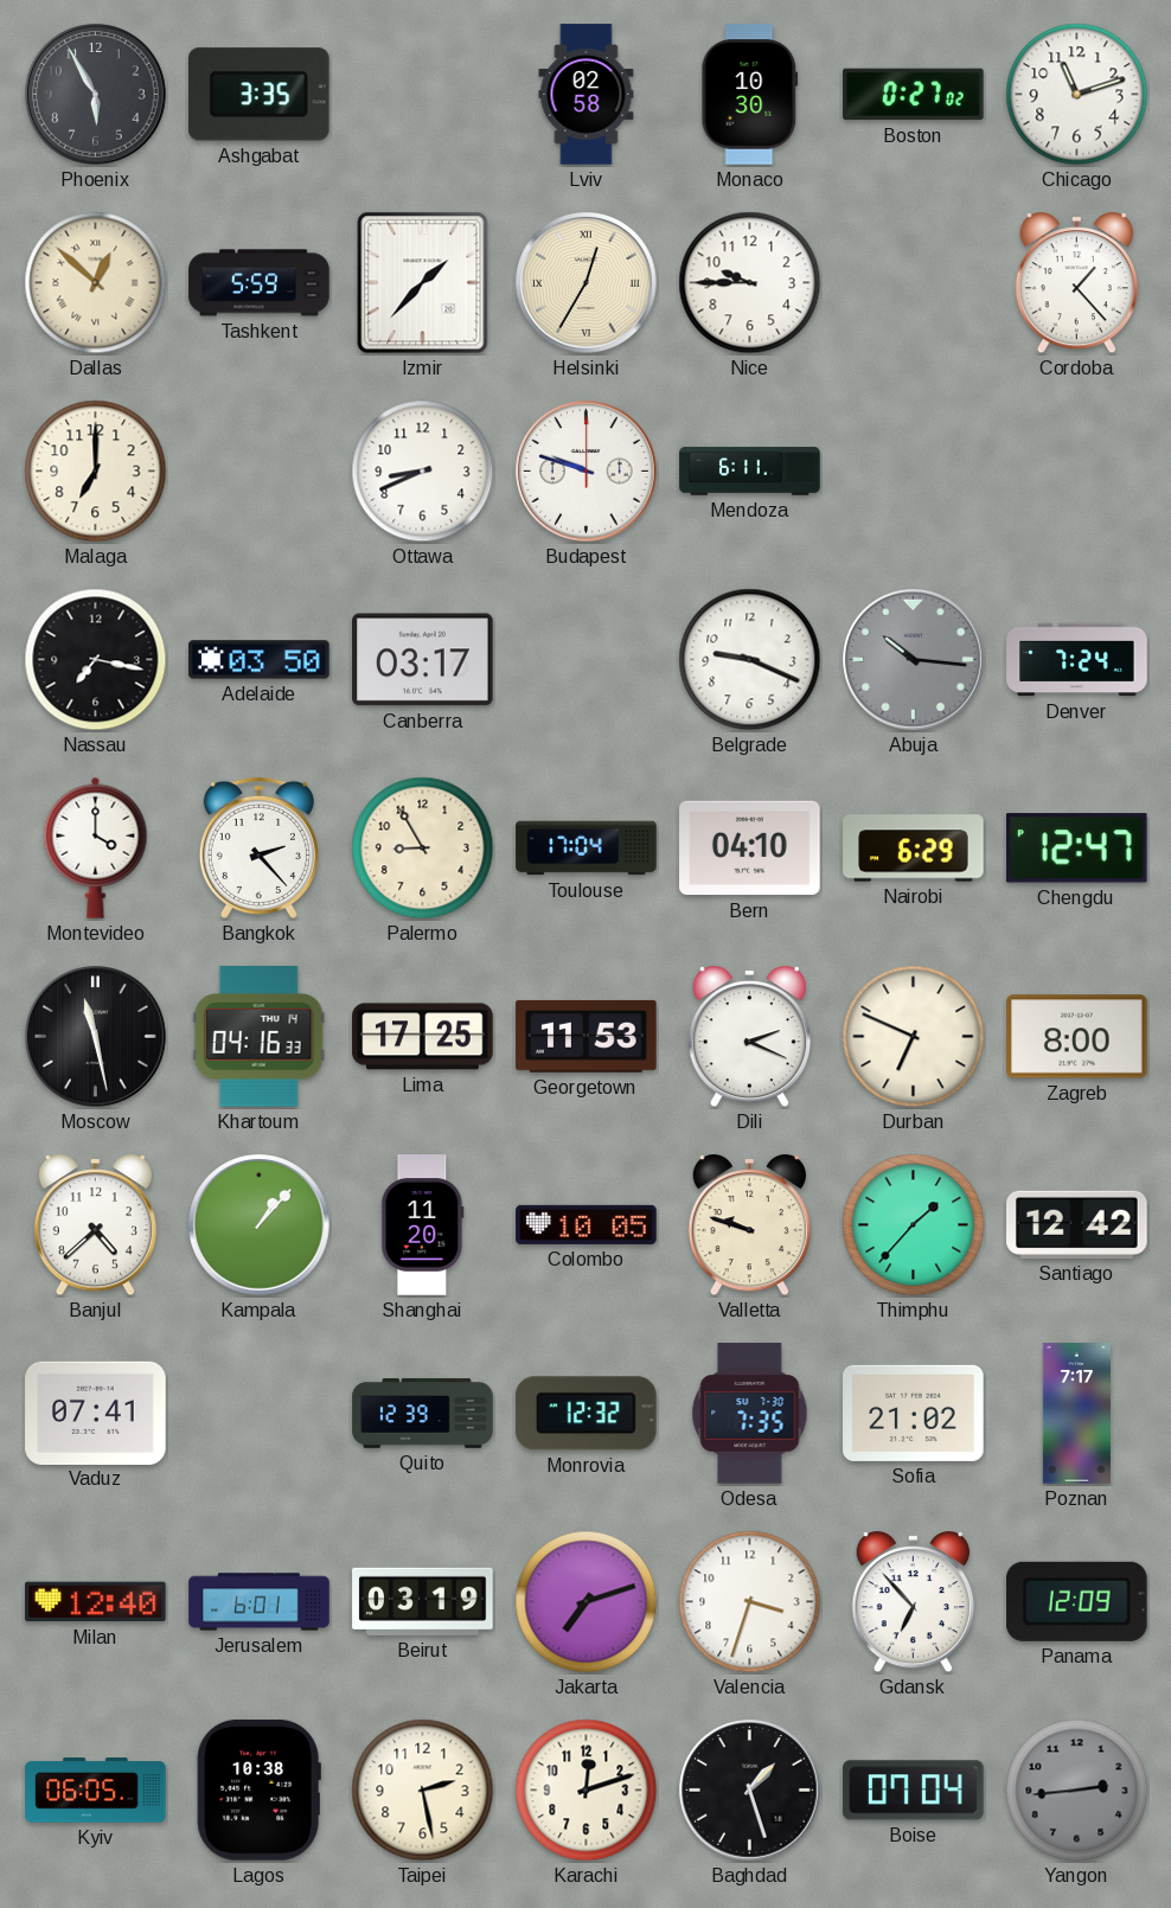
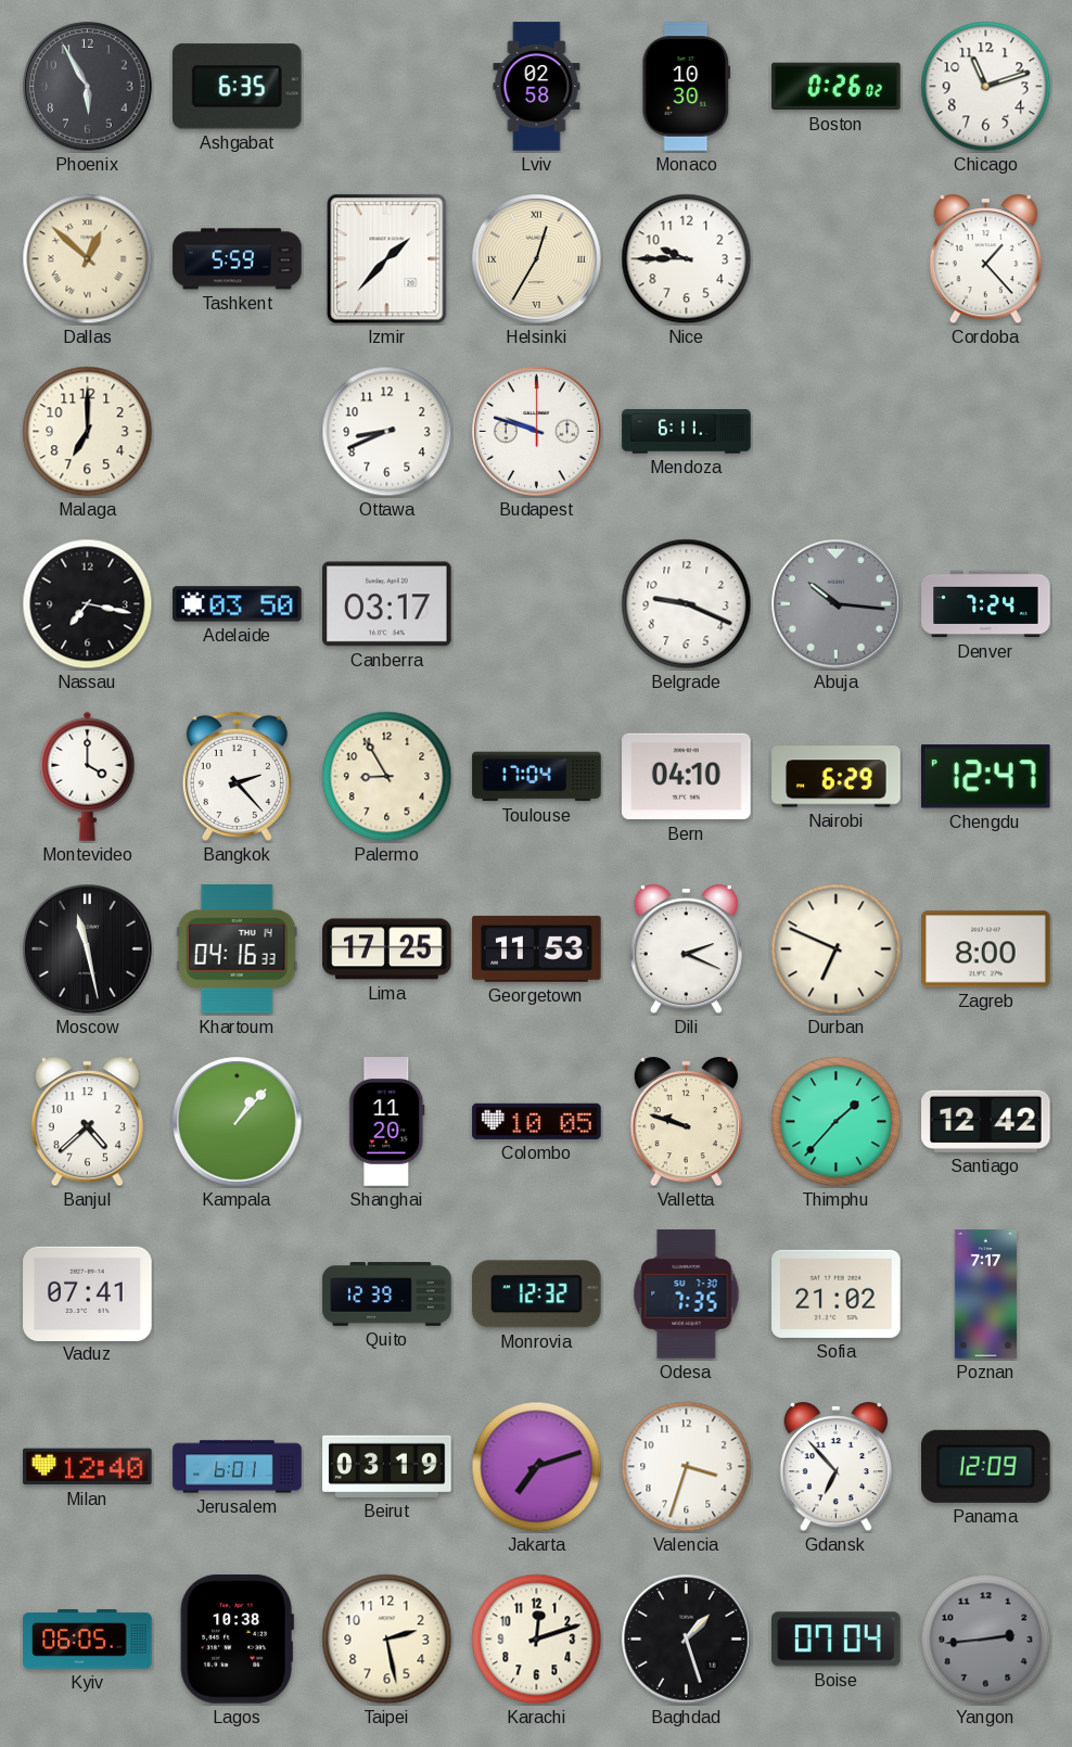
Ashgabat: 3:35 -> 6:35
Boston: 0:27 -> 0:26
